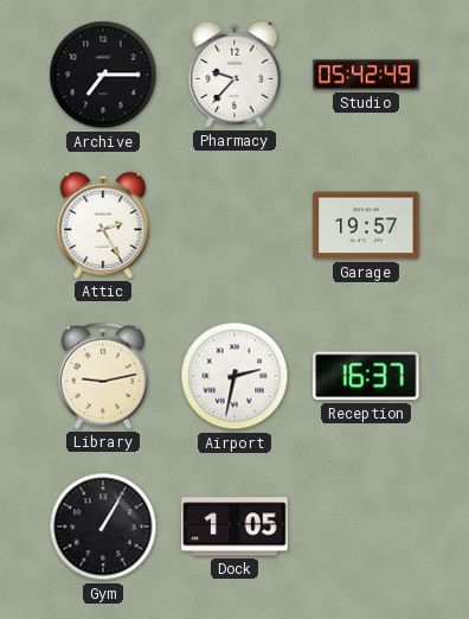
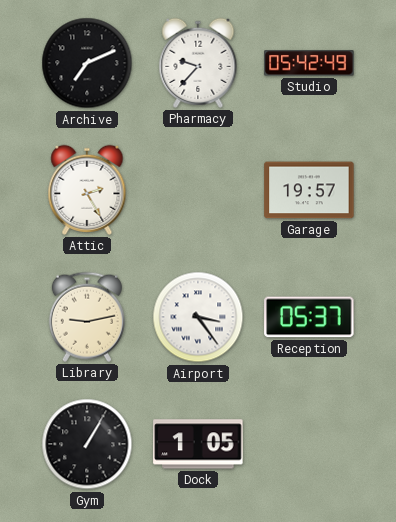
Archive: 7:15 -> 7:11
Airport: 2:32 -> 3:24
Reception: 16:37 -> 05:37
